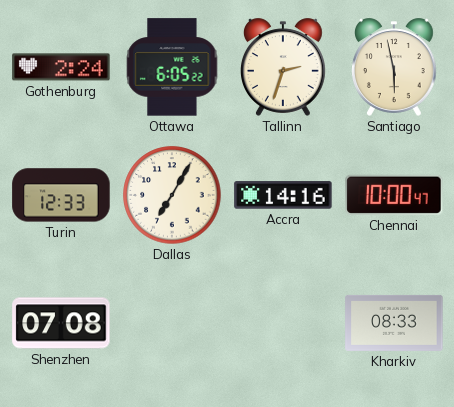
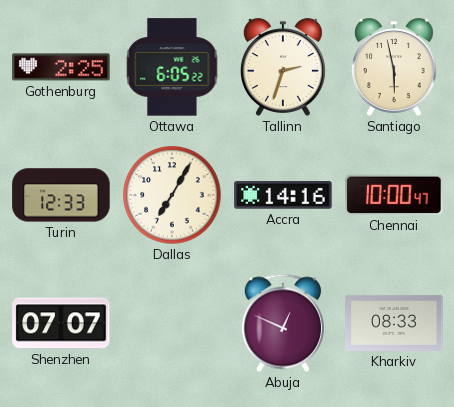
Gothenburg: 2:24 -> 2:25
Shenzhen: 07:08 -> 07:07
Abuja: none -> 12:49
